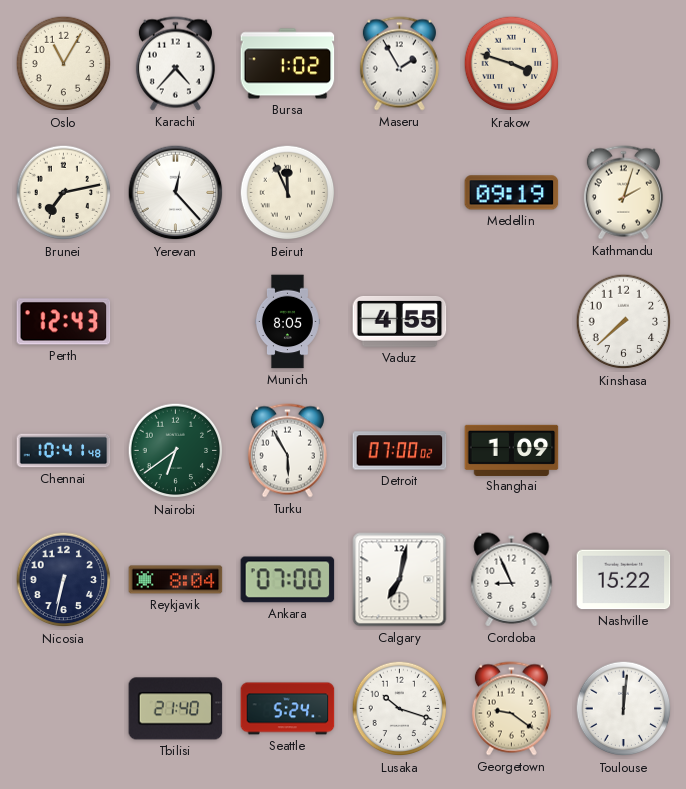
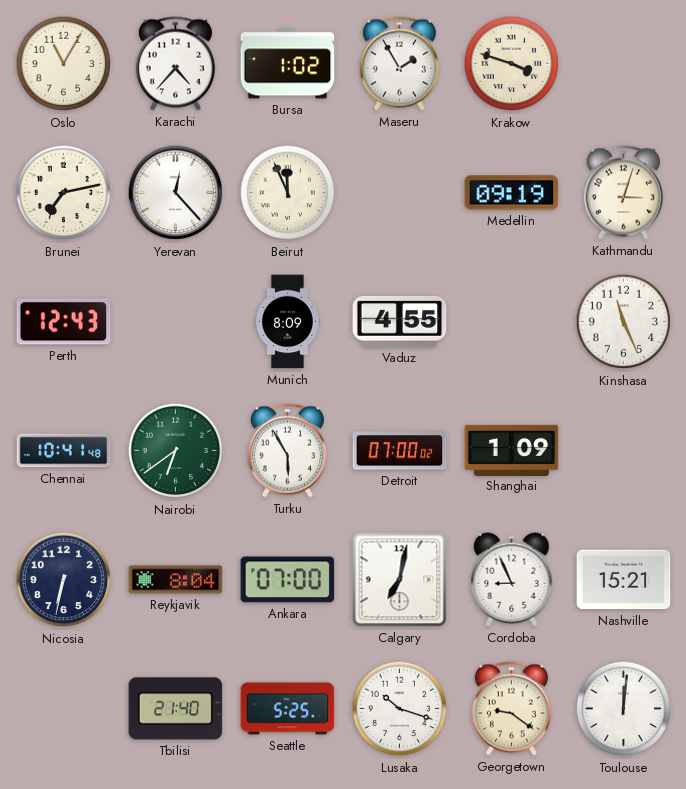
Kathmandu: 2:03 -> 3:03
Munich: 8:05 -> 8:09
Kinshasa: 7:38 -> 11:26
Nashville: 15:22 -> 15:21
Seattle: 5:24 -> 5:25
